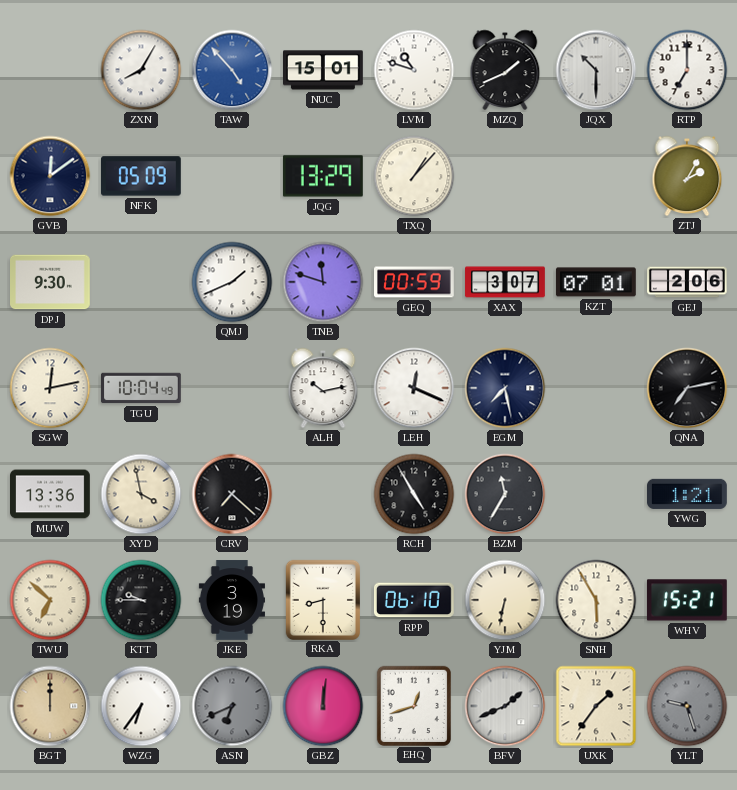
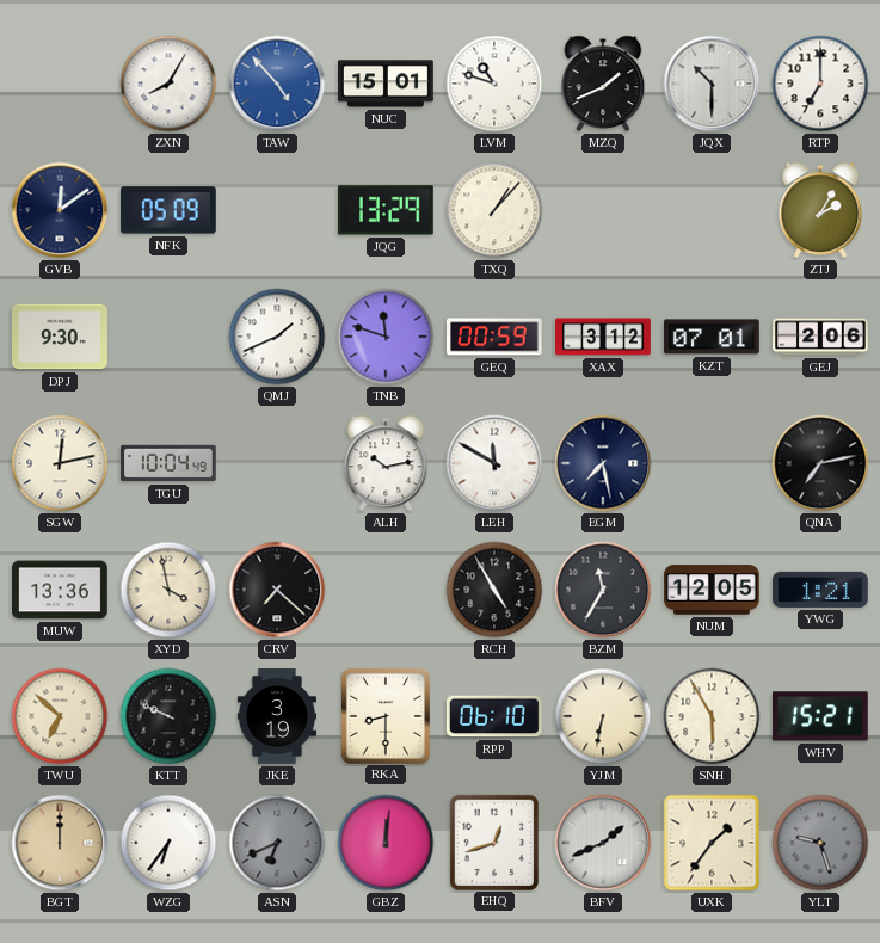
XAX: 3:07 -> 3:12
LEH: 12:19 -> 11:50
NUM: none -> 12:05
KTT: 9:45 -> 9:49
